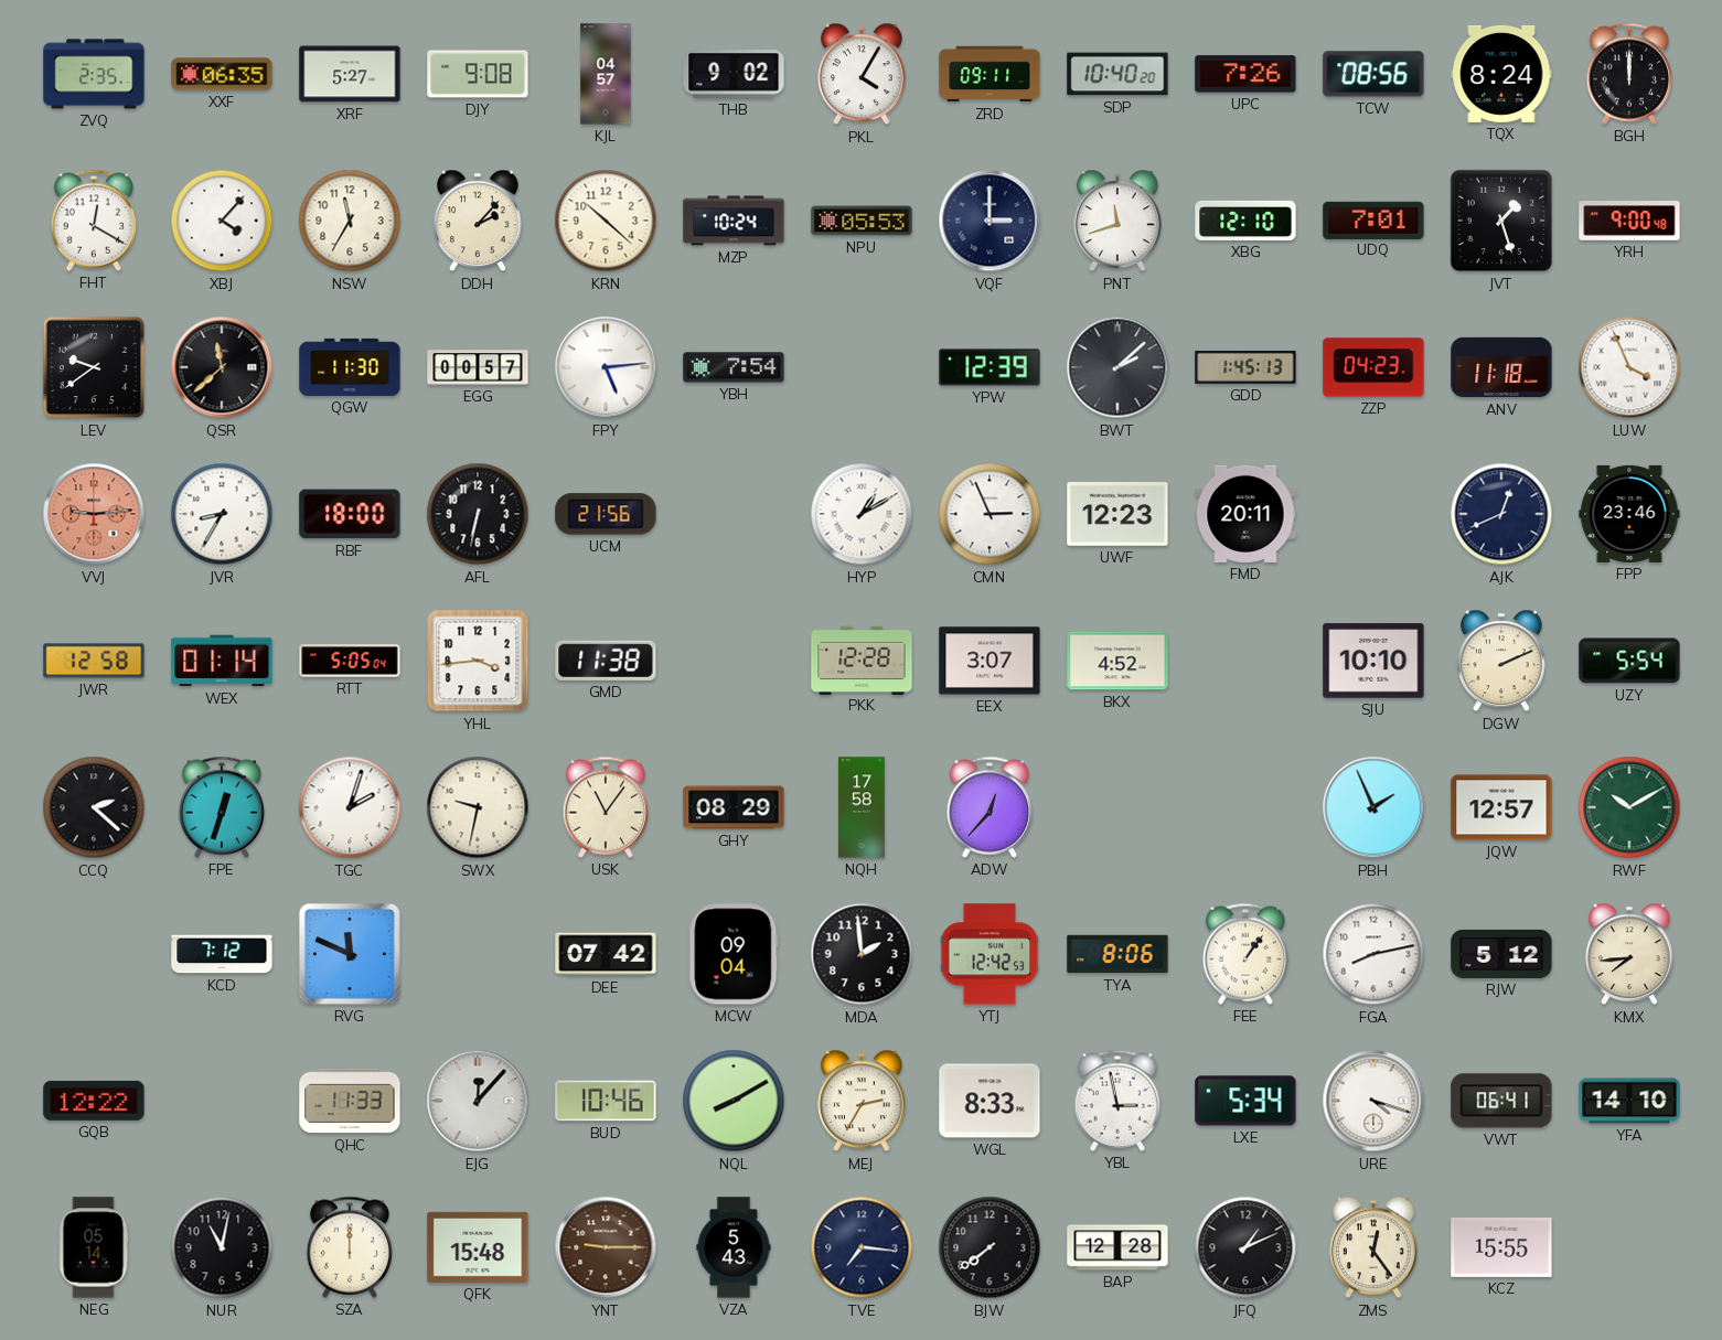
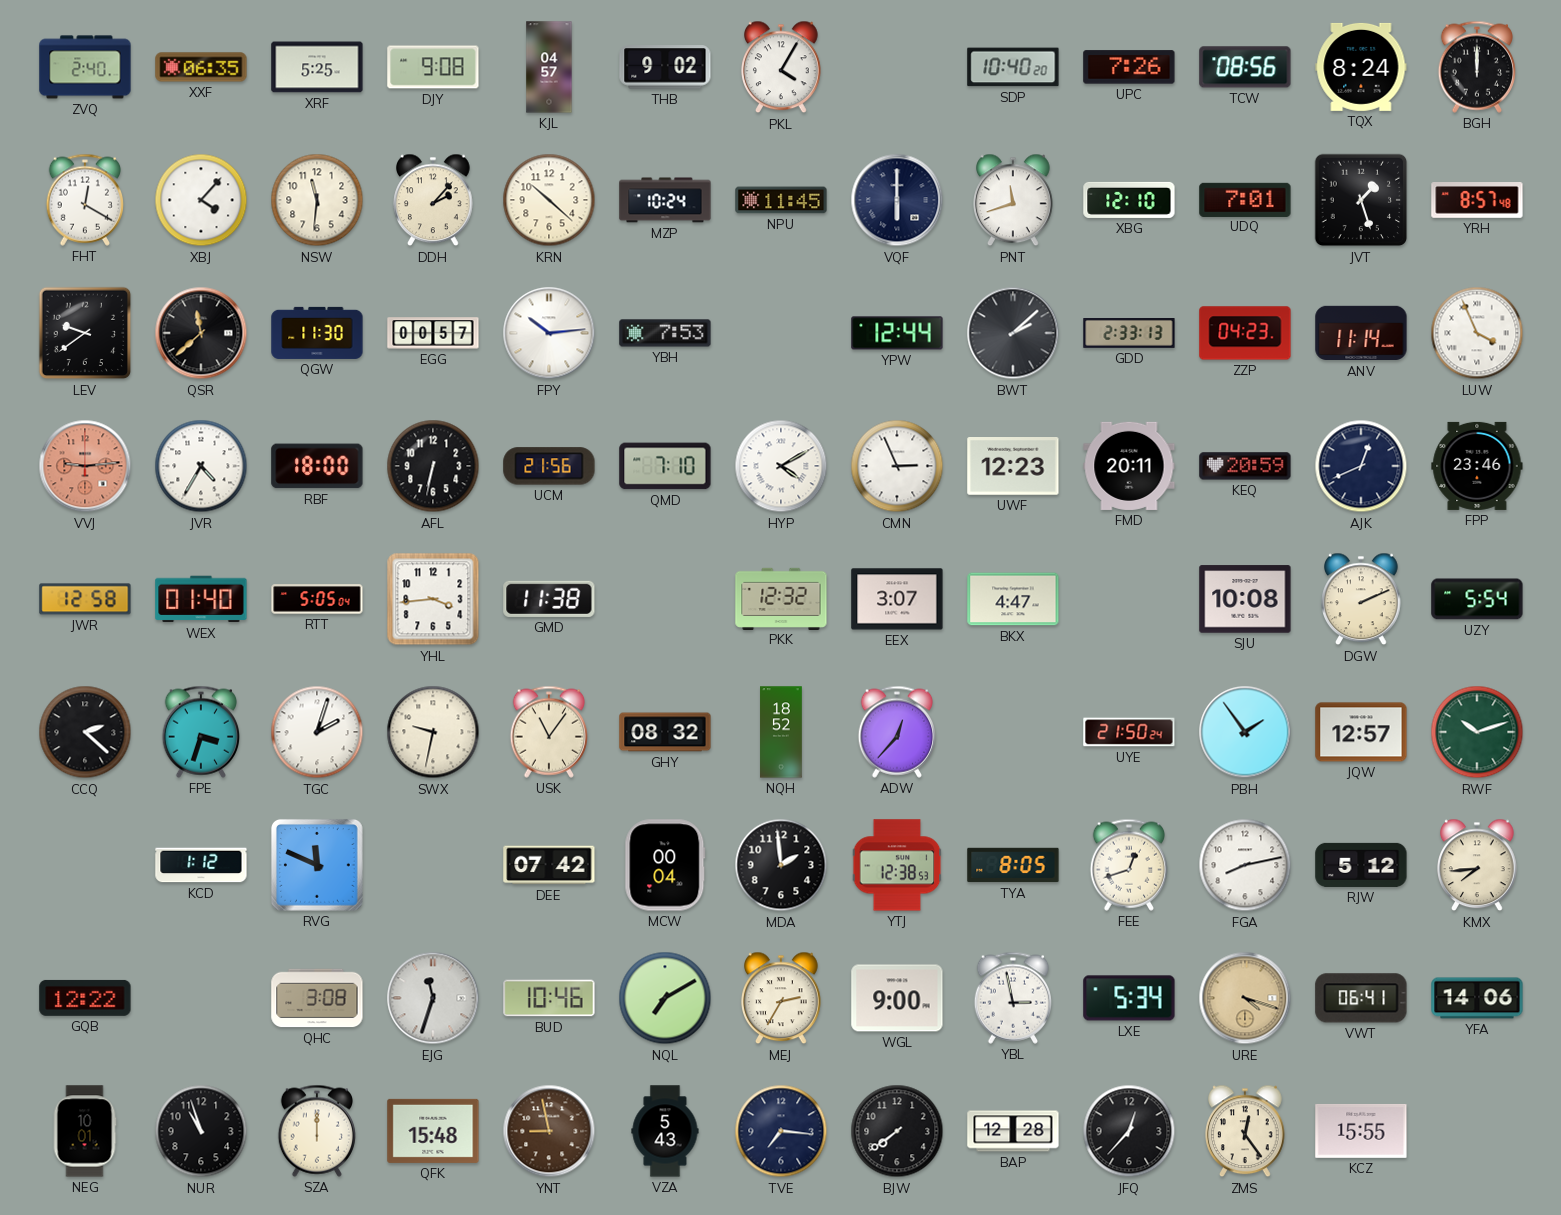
ZVQ: 2:35 -> 2:40
XRF: 5:27 -> 5:25
ZRD: 09:11 -> none
NSW: 11:35 -> 11:31
NPU: 05:53 -> 11:45
VQF: 3:00 -> 6:00
YRH: 9:00 -> 8:57
FPY: 5:14 -> 10:14
YBH: 7:54 -> 7:53
YPW: 12:39 -> 12:44
GDD: 1:45 -> 2:33
ANV: 11:18 -> 11:14
JVR: 8:35 -> 4:35
QMD: none -> 7:10
HYP: 1:10 -> 4:10
KEQ: none -> 20:59
WEX: 01:14 -> 01:40
PKK: 12:28 -> 12:32
BKX: 4:52 -> 4:47
SJU: 10:10 -> 10:08
FPE: 12:33 -> 3:33
GHY: 08:29 -> 08:32
NQH: 17:58 -> 18:52
UYE: none -> 21:50
PBH: 1:56 -> 1:54
RWF: 10:10 -> 10:12
KCD: 7:12 -> 1:12
MCW: 09:04 -> 00:04
YTJ: 12:42 -> 12:38
TYA: 8:06 -> 8:05
FEE: 1:06 -> 12:42
QHC: 11:33 -> 3:08
EJG: 12:07 -> 11:33
NQL: 8:10 -> 7:10
WGL: 8:33 -> 9:00
URE dial: white -> champagne
YFA: 14:10 -> 14:06
NEG: 05:14 -> 10:01
NUR: 11:02 -> 10:57
YNT: 9:15 -> 8:58
JFQ: 1:11 -> 12:37
